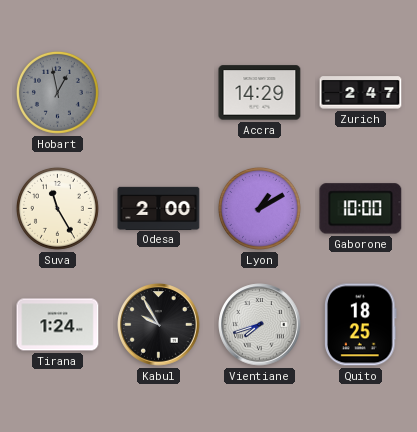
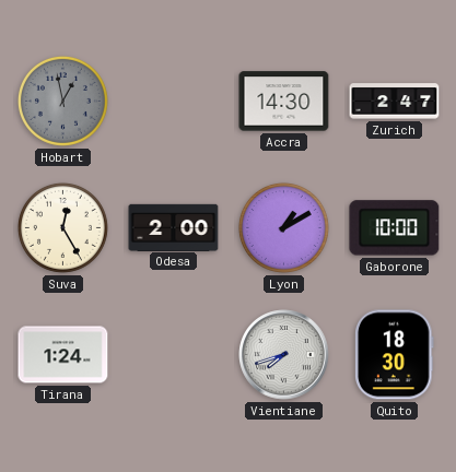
Accra: 14:29 -> 14:30
Suva: 11:25 -> 12:25
Kabul: 9:55 -> none
Quito: 18:25 -> 18:30
